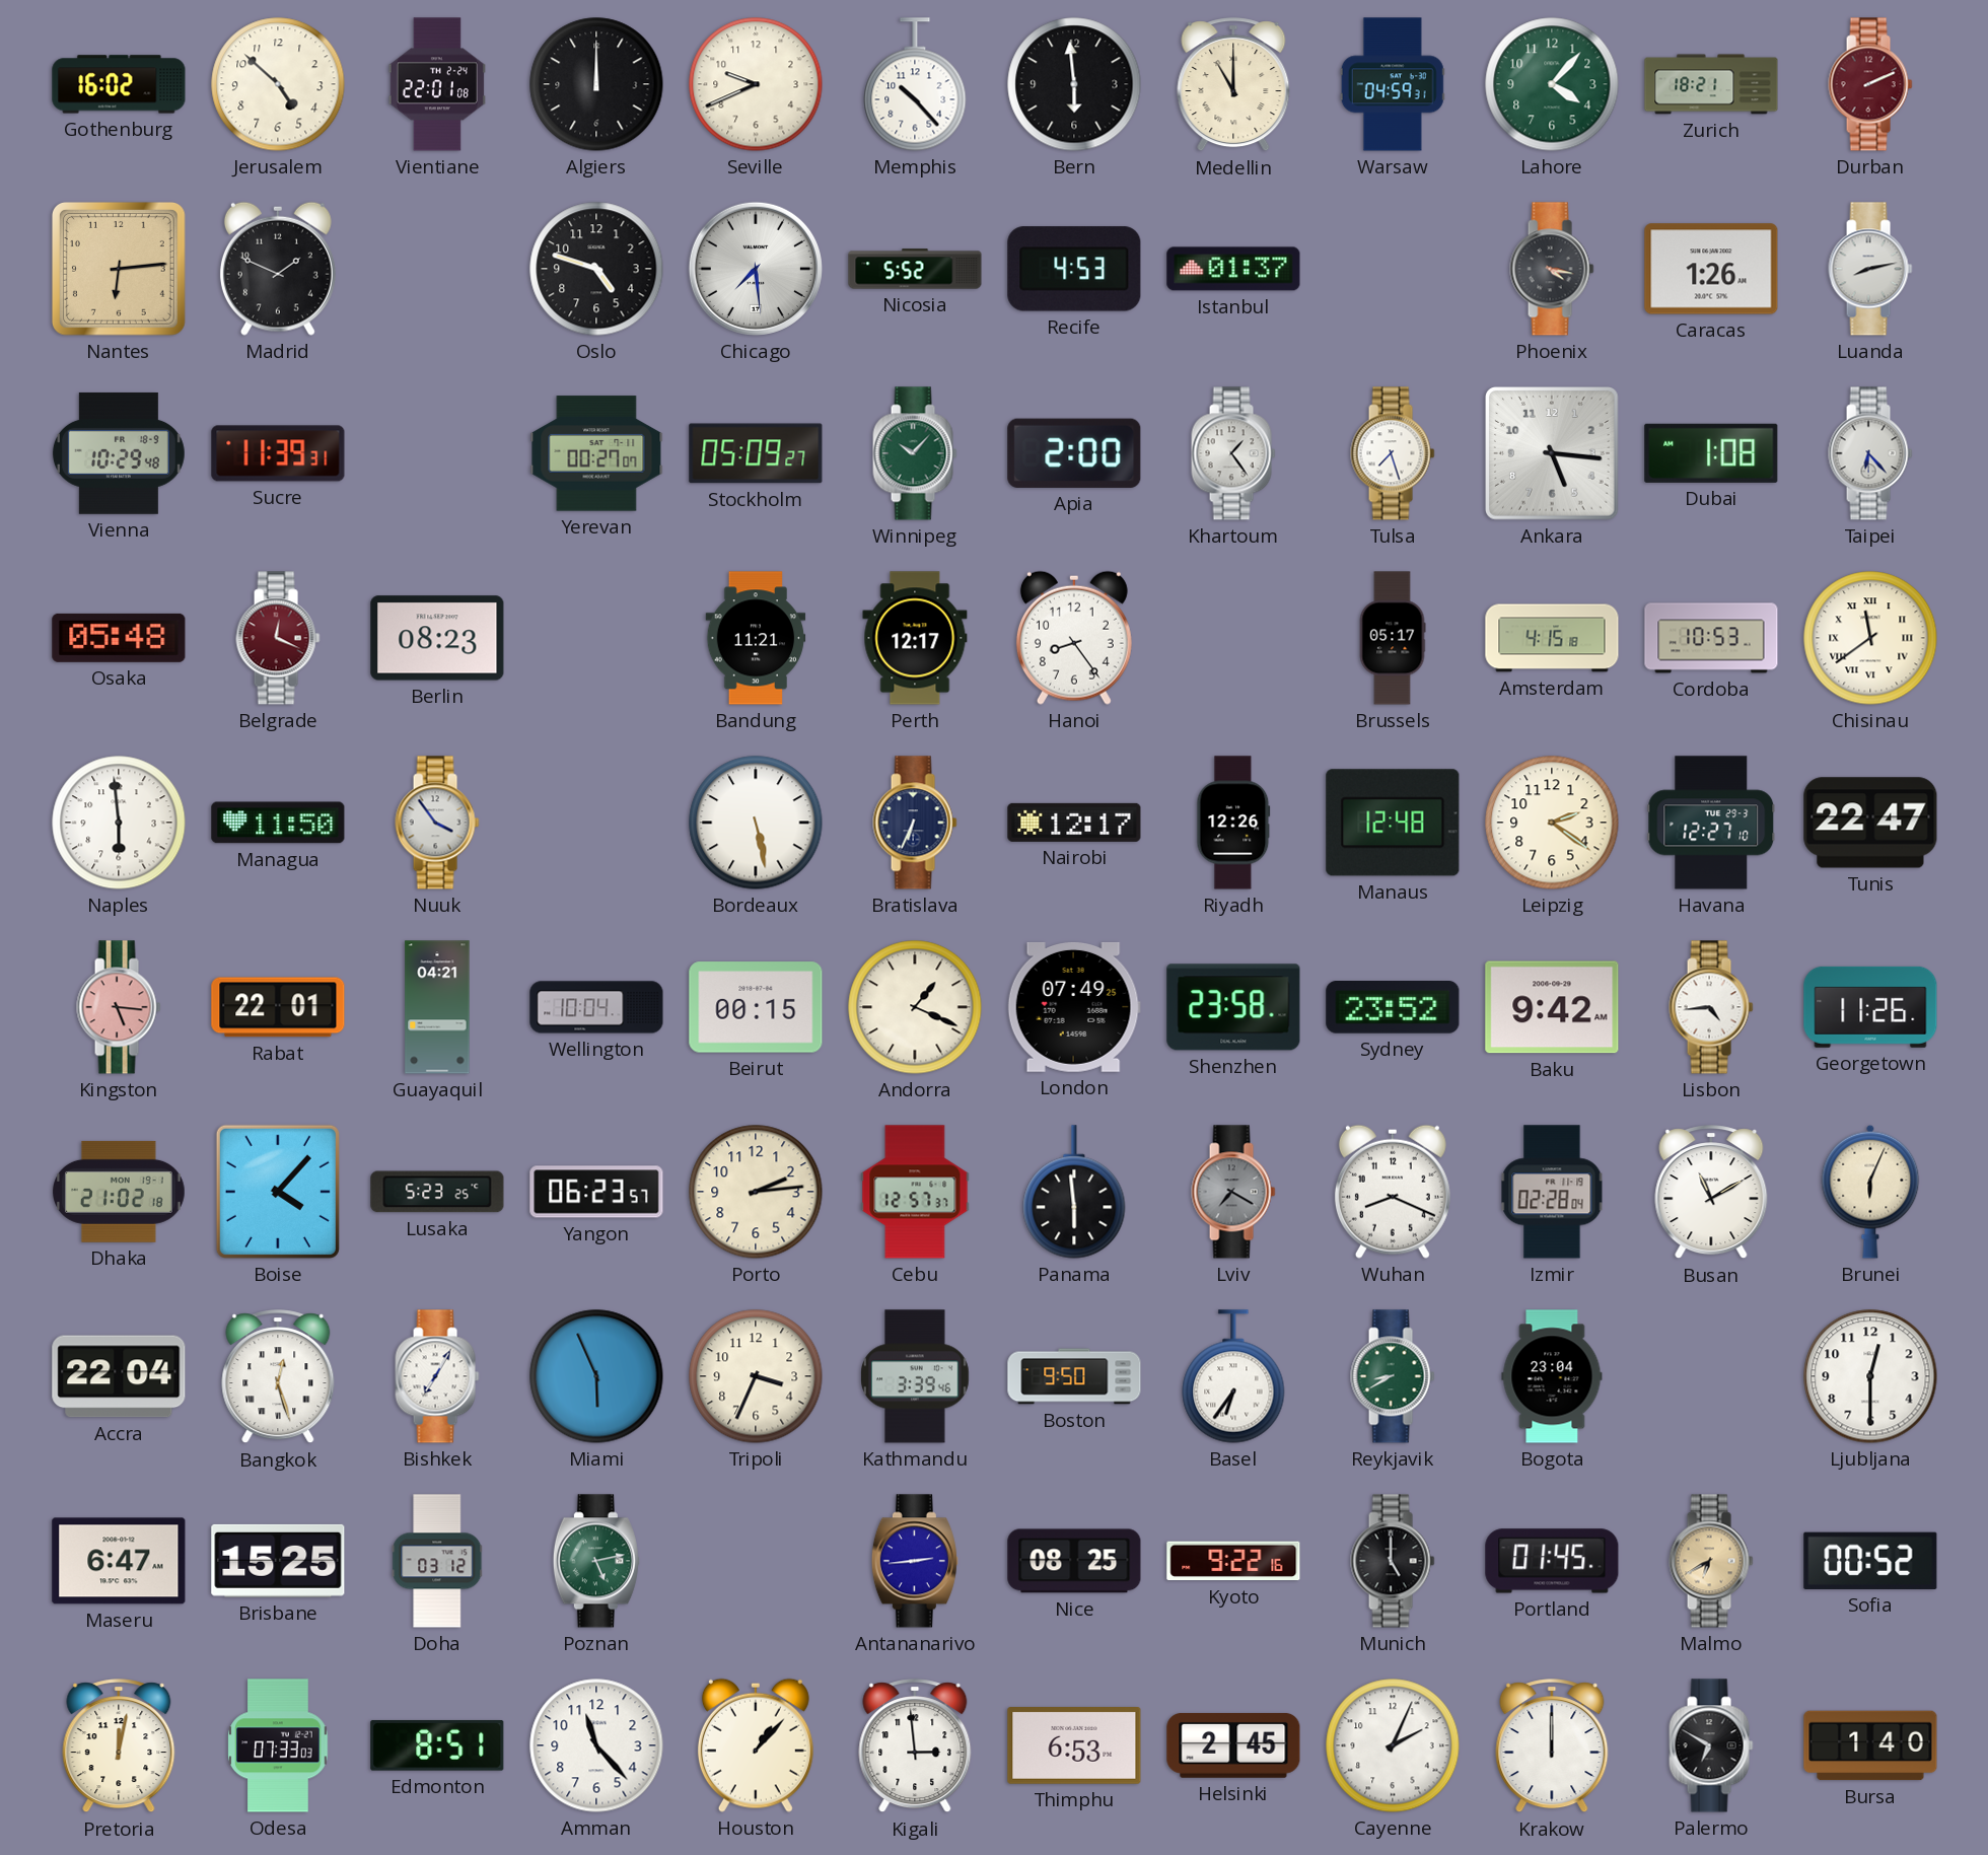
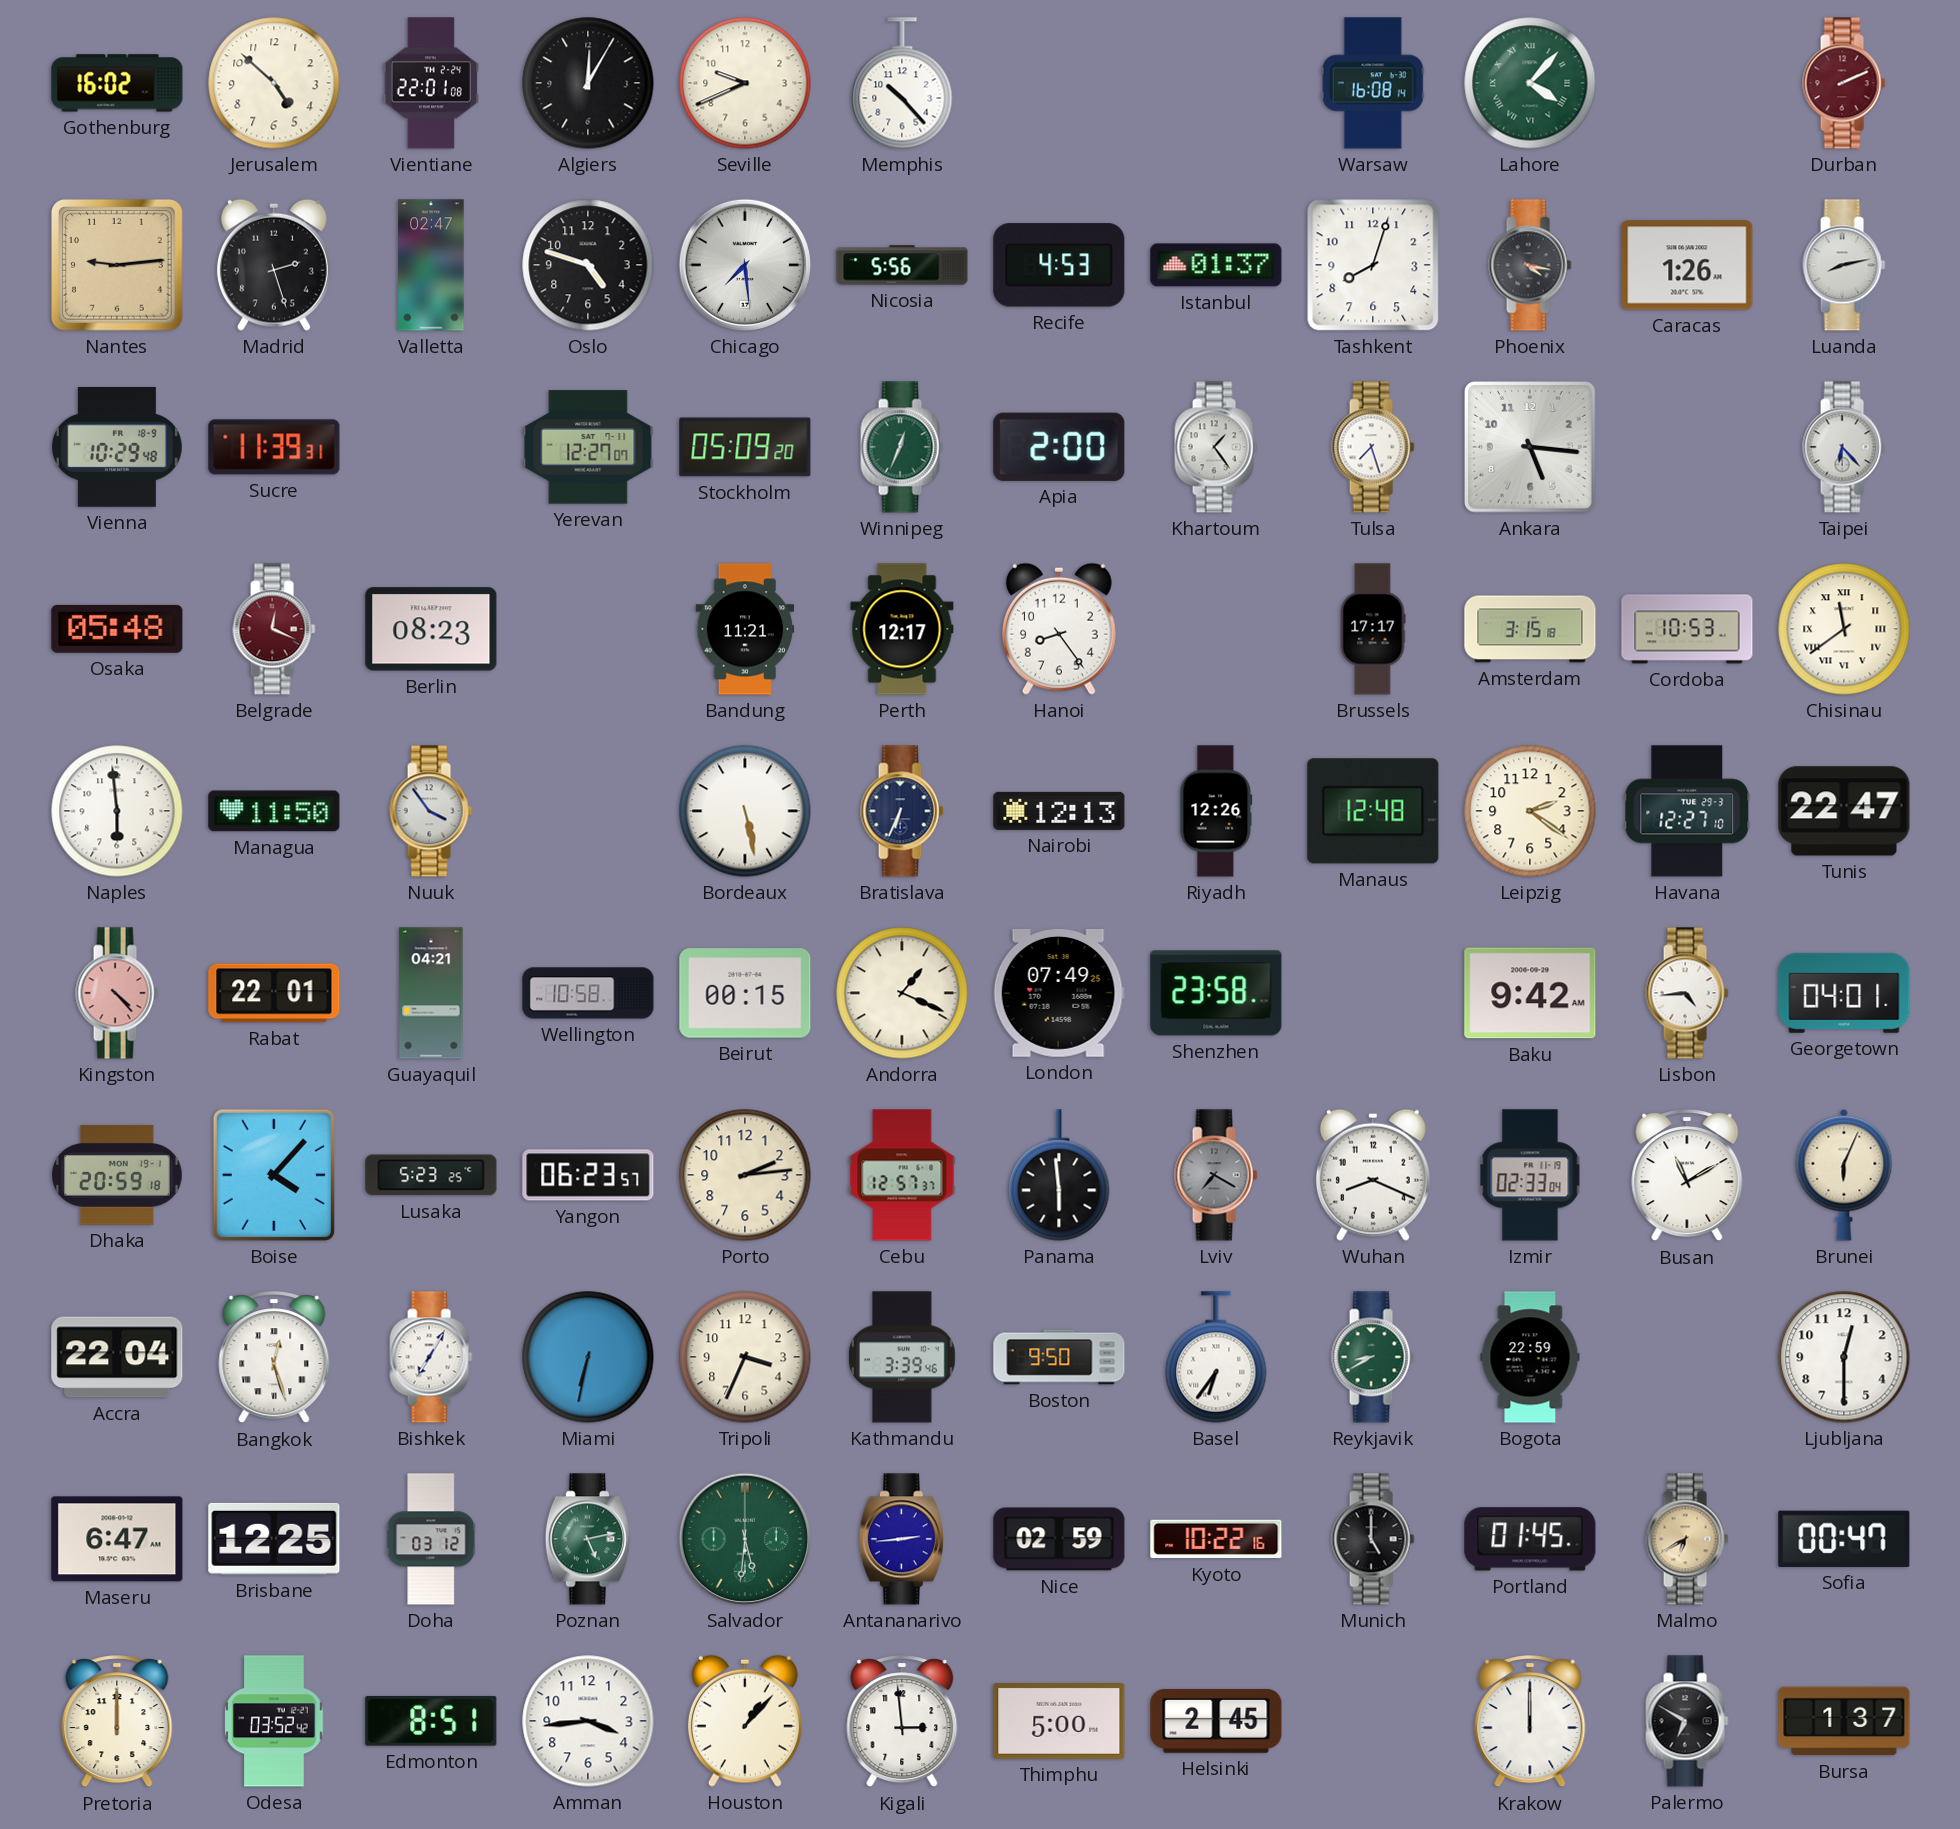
Algiers: 12:00 -> 12:05
Bern: 5:59 -> none
Medellin: 11:00 -> none
Warsaw: 04:59 -> 16:08
Lahore numerals: Arabic -> Roman
Zurich: 18:21 -> none
Nantes: 6:14 -> 9:14
Madrid: 1:49 -> 2:27
Valletta: none -> 02:47
Nicosia: 5:52 -> 5:56
Tashkent: none -> 8:03
Yerevan: 00:27 -> 12:27
Stockholm: 05:09:27 -> 05:09:20
Winnipeg: 10:07 -> 12:34
Dubai: 1:08 -> none
Brussels: 05:17 -> 17:17
Amsterdam: 4:15 -> 3:15
Nairobi: 12:17 -> 12:13
Kingston: 5:16 -> 4:23
Wellington: 10:04 -> 10:58
Sydney: 23:52 -> none
Georgetown: 11:26 -> 04:01
Dhaka: 21:02 -> 20:59
Izmir: 02:28 -> 02:33
Miami: 5:56 -> 6:32
Bogota: 23:04 -> 22:59
Brisbane: 15:25 -> 12:25
Salvador: none -> 5:31
Nice: 08:25 -> 02:59
Kyoto: 9:22 -> 10:22
Sofia: 00:52 -> 00:47
Pretoria: 12:02 -> 12:00
Odesa: 07:33 -> 03:52
Amman: 11:23 -> 3:44
Thimphu: 6:53 -> 5:00
Cayenne: 2:04 -> none
Bursa: 1:40 -> 1:37
